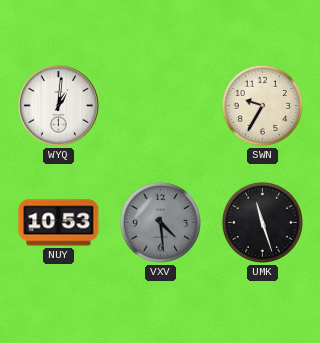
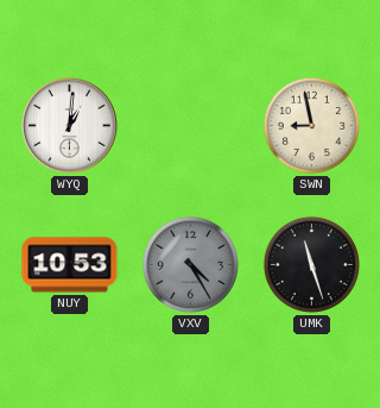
SWN: 9:35 -> 8:58
VXV: 4:29 -> 4:25
